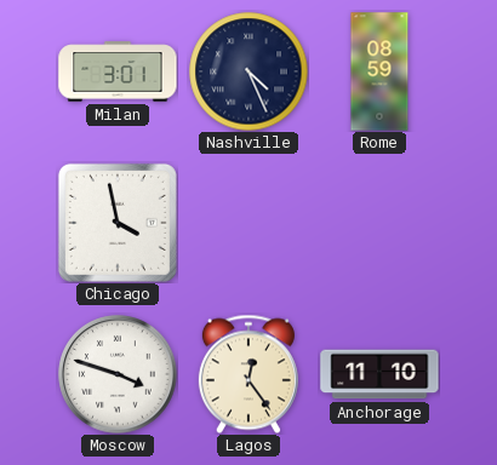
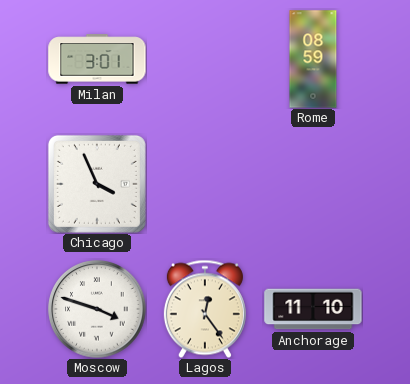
Nashville: 4:26 -> none
Chicago: 3:58 -> 3:56
